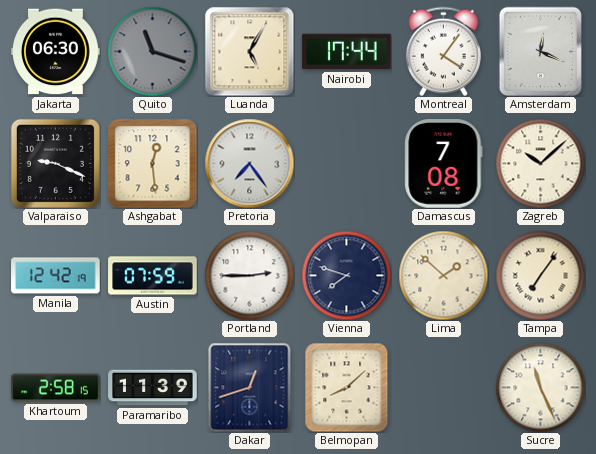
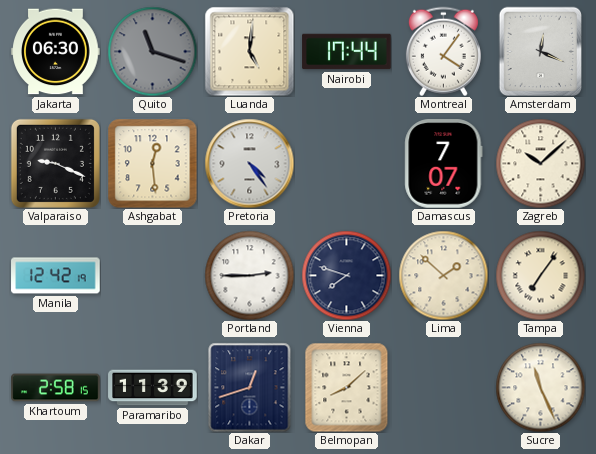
Luanda: 5:05 -> 5:01
Pretoria: 7:24 -> 4:24
Damascus: 7:08 -> 7:07
Austin: 07:59 -> none
